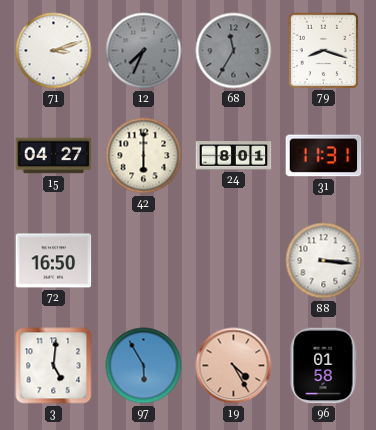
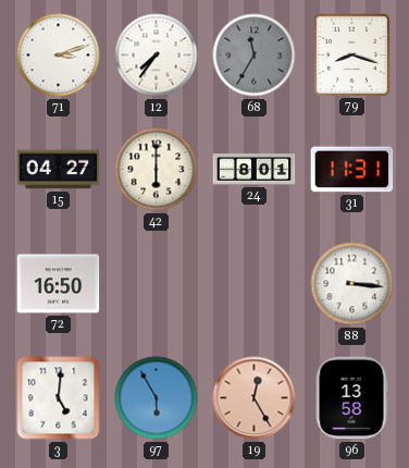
12: 7:34 -> 7:36
12 dial: grey -> white
19: 4:25 -> 12:25
96: 01:58 -> 13:58
